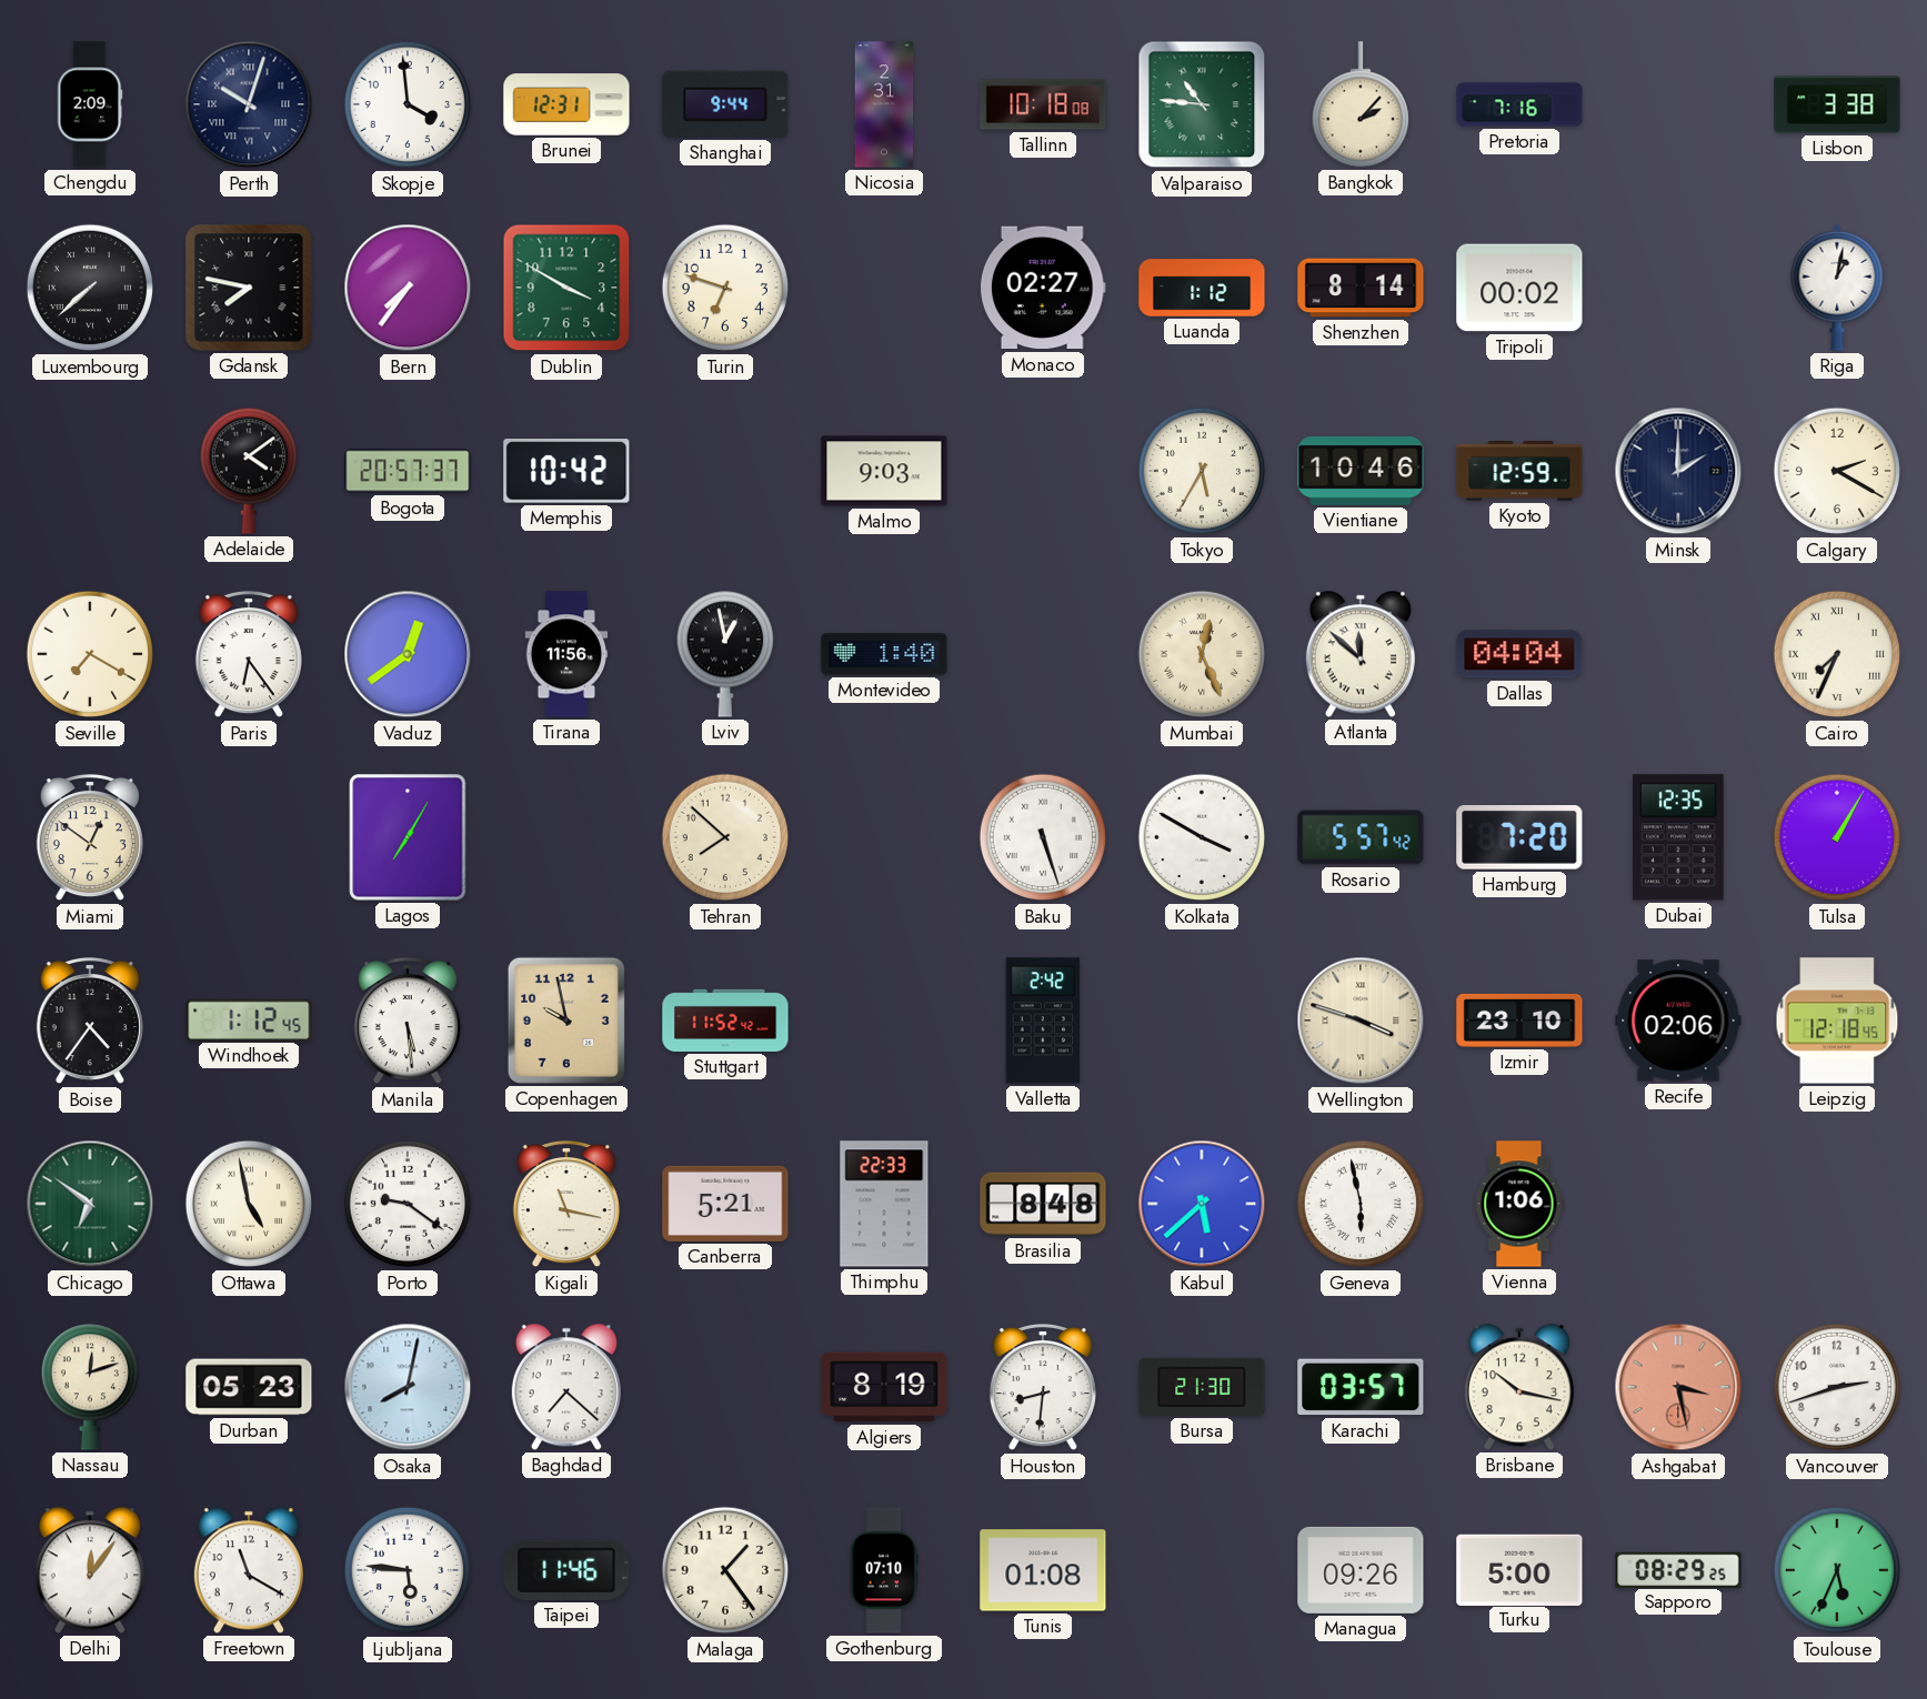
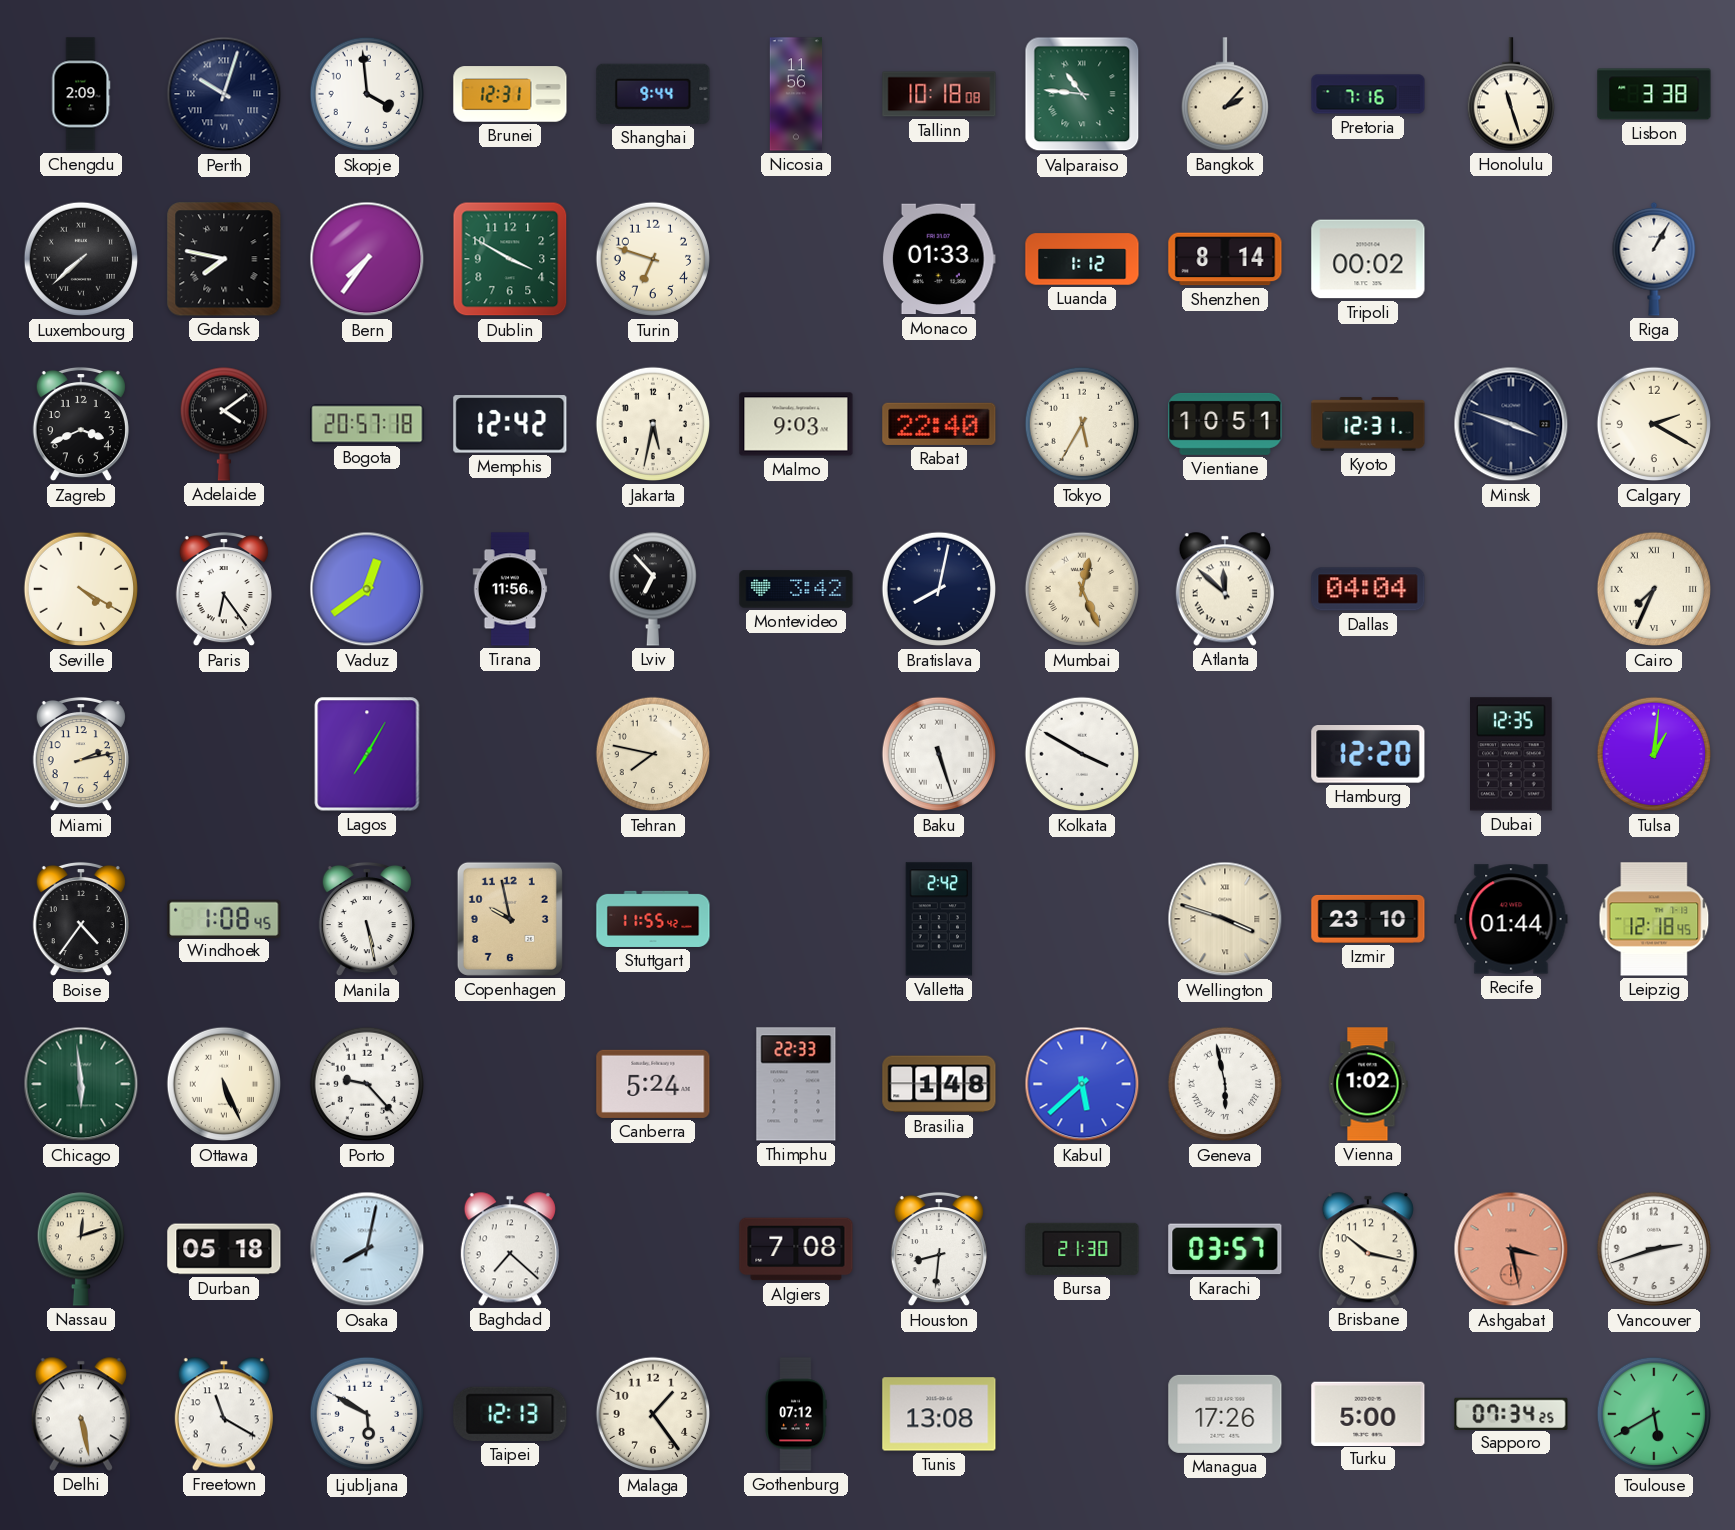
Nicosia: 2:31 -> 11:56
Honolulu: none -> 11:27
Monaco: 02:27 -> 01:33
Riga: 1:02 -> 1:05
Zagreb: none -> 3:41
Bogota: 20:57:37 -> 20:57:18
Memphis: 10:42 -> 12:42
Jakarta: none -> 5:32
Rabat: none -> 22:40
Vientiane: 10:46 -> 10:51
Kyoto: 12:59 -> 12:31
Minsk: 2:00 -> 3:48
Seville: 7:20 -> 4:20
Lviv: 12:58 -> 6:53
Montevideo: 1:40 -> 3:42
Bratislava: none -> 8:02
Miami: 12:51 -> 2:13
Tehran: 7:52 -> 7:47
Rosario: 5:57 -> none
Hamburg: 7:20 -> 12:20
Tulsa: 1:05 -> 1:01
Windhoek: 1:12 -> 1:08
Manila: 5:29 -> 5:28
Stuttgart: 11:52 -> 11:55
Recife: 02:06 -> 01:44
Chicago: 6:51 -> 5:59
Ottawa: 4:58 -> 5:26
Porto: 9:21 -> 9:23
Kigali: 11:17 -> none
Canberra: 5:21 -> 5:24
Brasilia: 8:48 -> 1:48
Vienna: 1:06 -> 1:02
Durban: 05:23 -> 05:18
Algiers: 8:19 -> 7:08
Delhi: 12:06 -> 5:28
Ljubljana: 5:46 -> 5:50
Taipei: 11:46 -> 12:13
Gothenburg: 07:10 -> 07:12
Tunis: 01:08 -> 13:08
Managua: 09:26 -> 17:26
Sapporo: 08:29 -> 07:34
Toulouse: 5:34 -> 5:40
